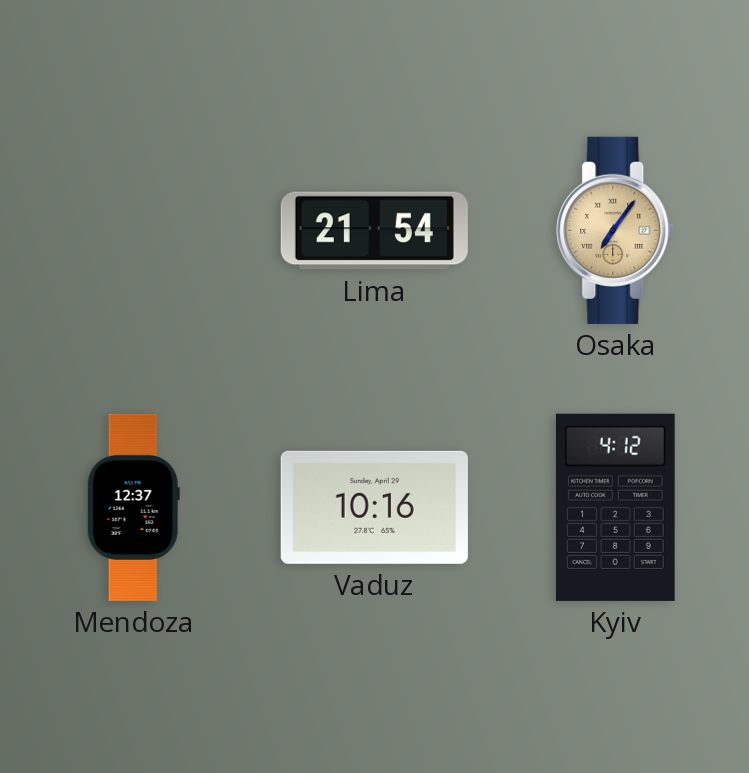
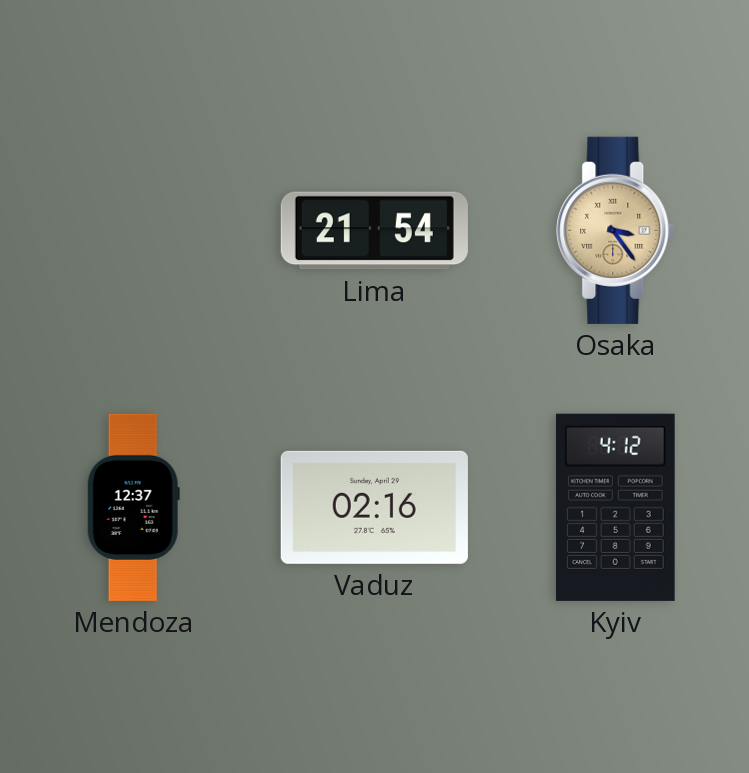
Osaka: 7:06 -> 3:24
Vaduz: 10:16 -> 02:16
